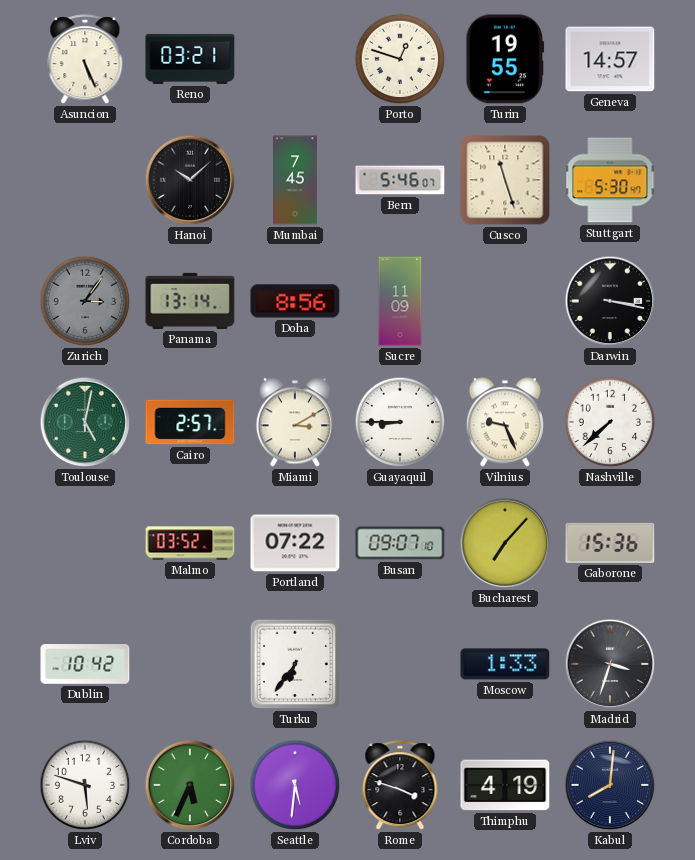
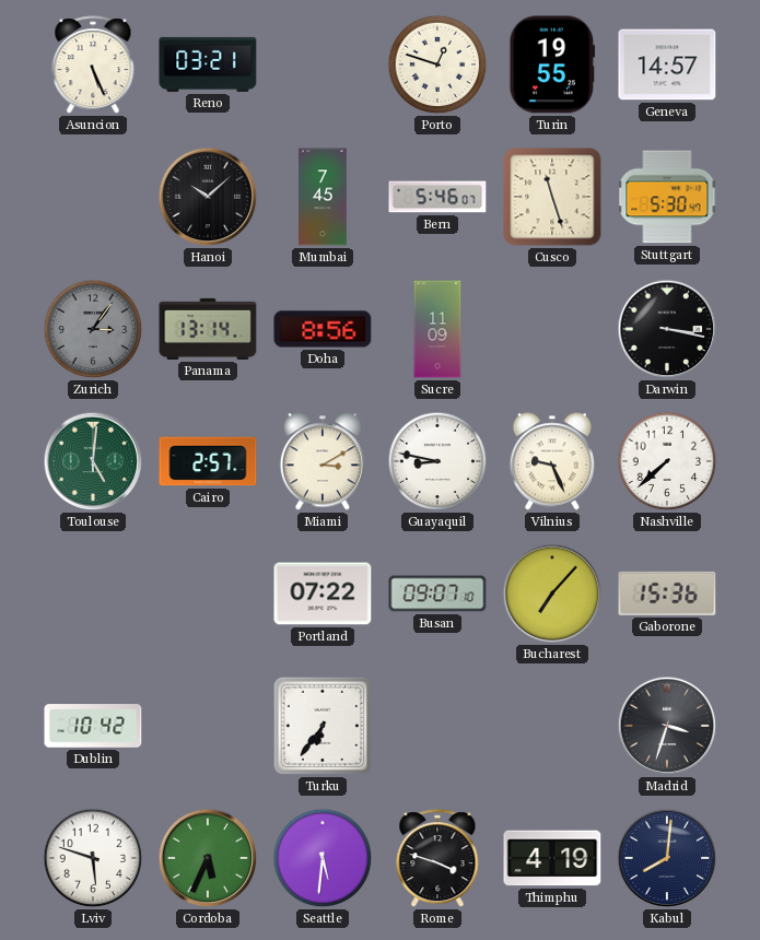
Toulouse: 5:02 -> 5:01
Guayaquil: 8:45 -> 8:47
Malmo: 03:52 -> none
Moscow: 1:33 -> none
